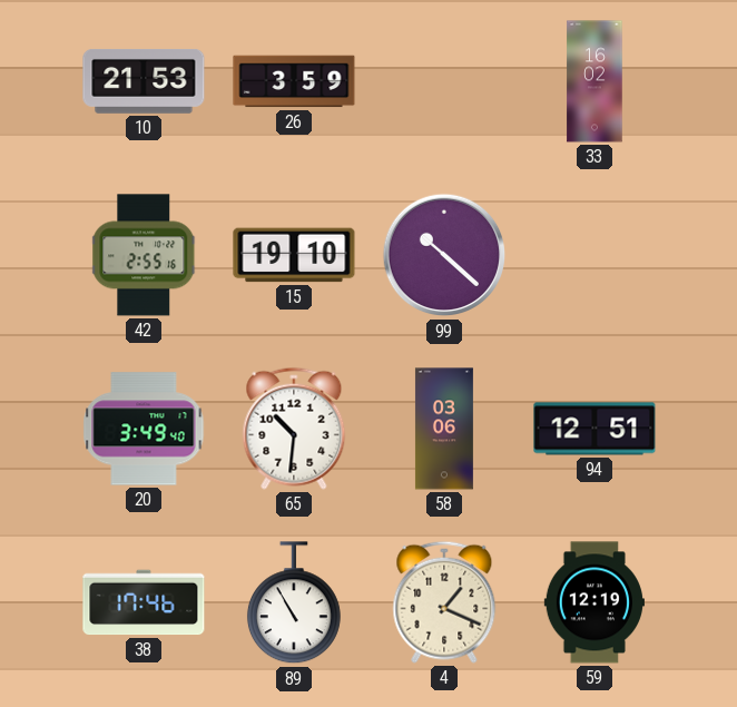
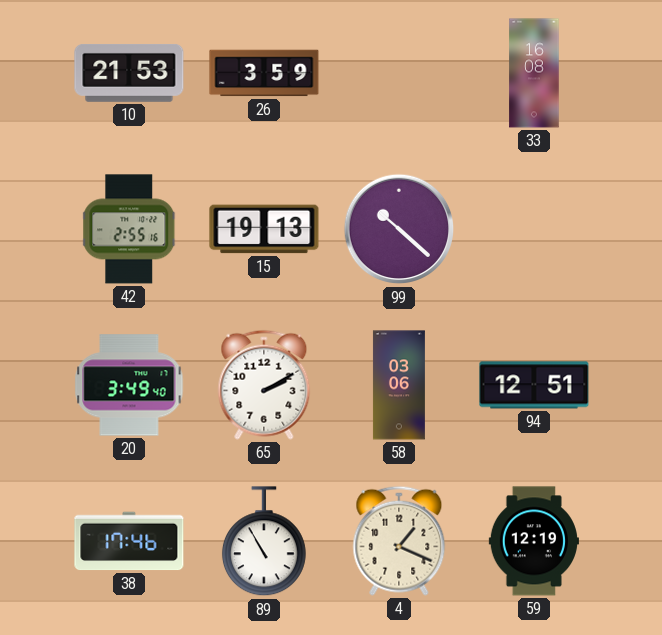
33: 16:02 -> 16:08
15: 19:10 -> 19:13
65: 10:31 -> 2:10
